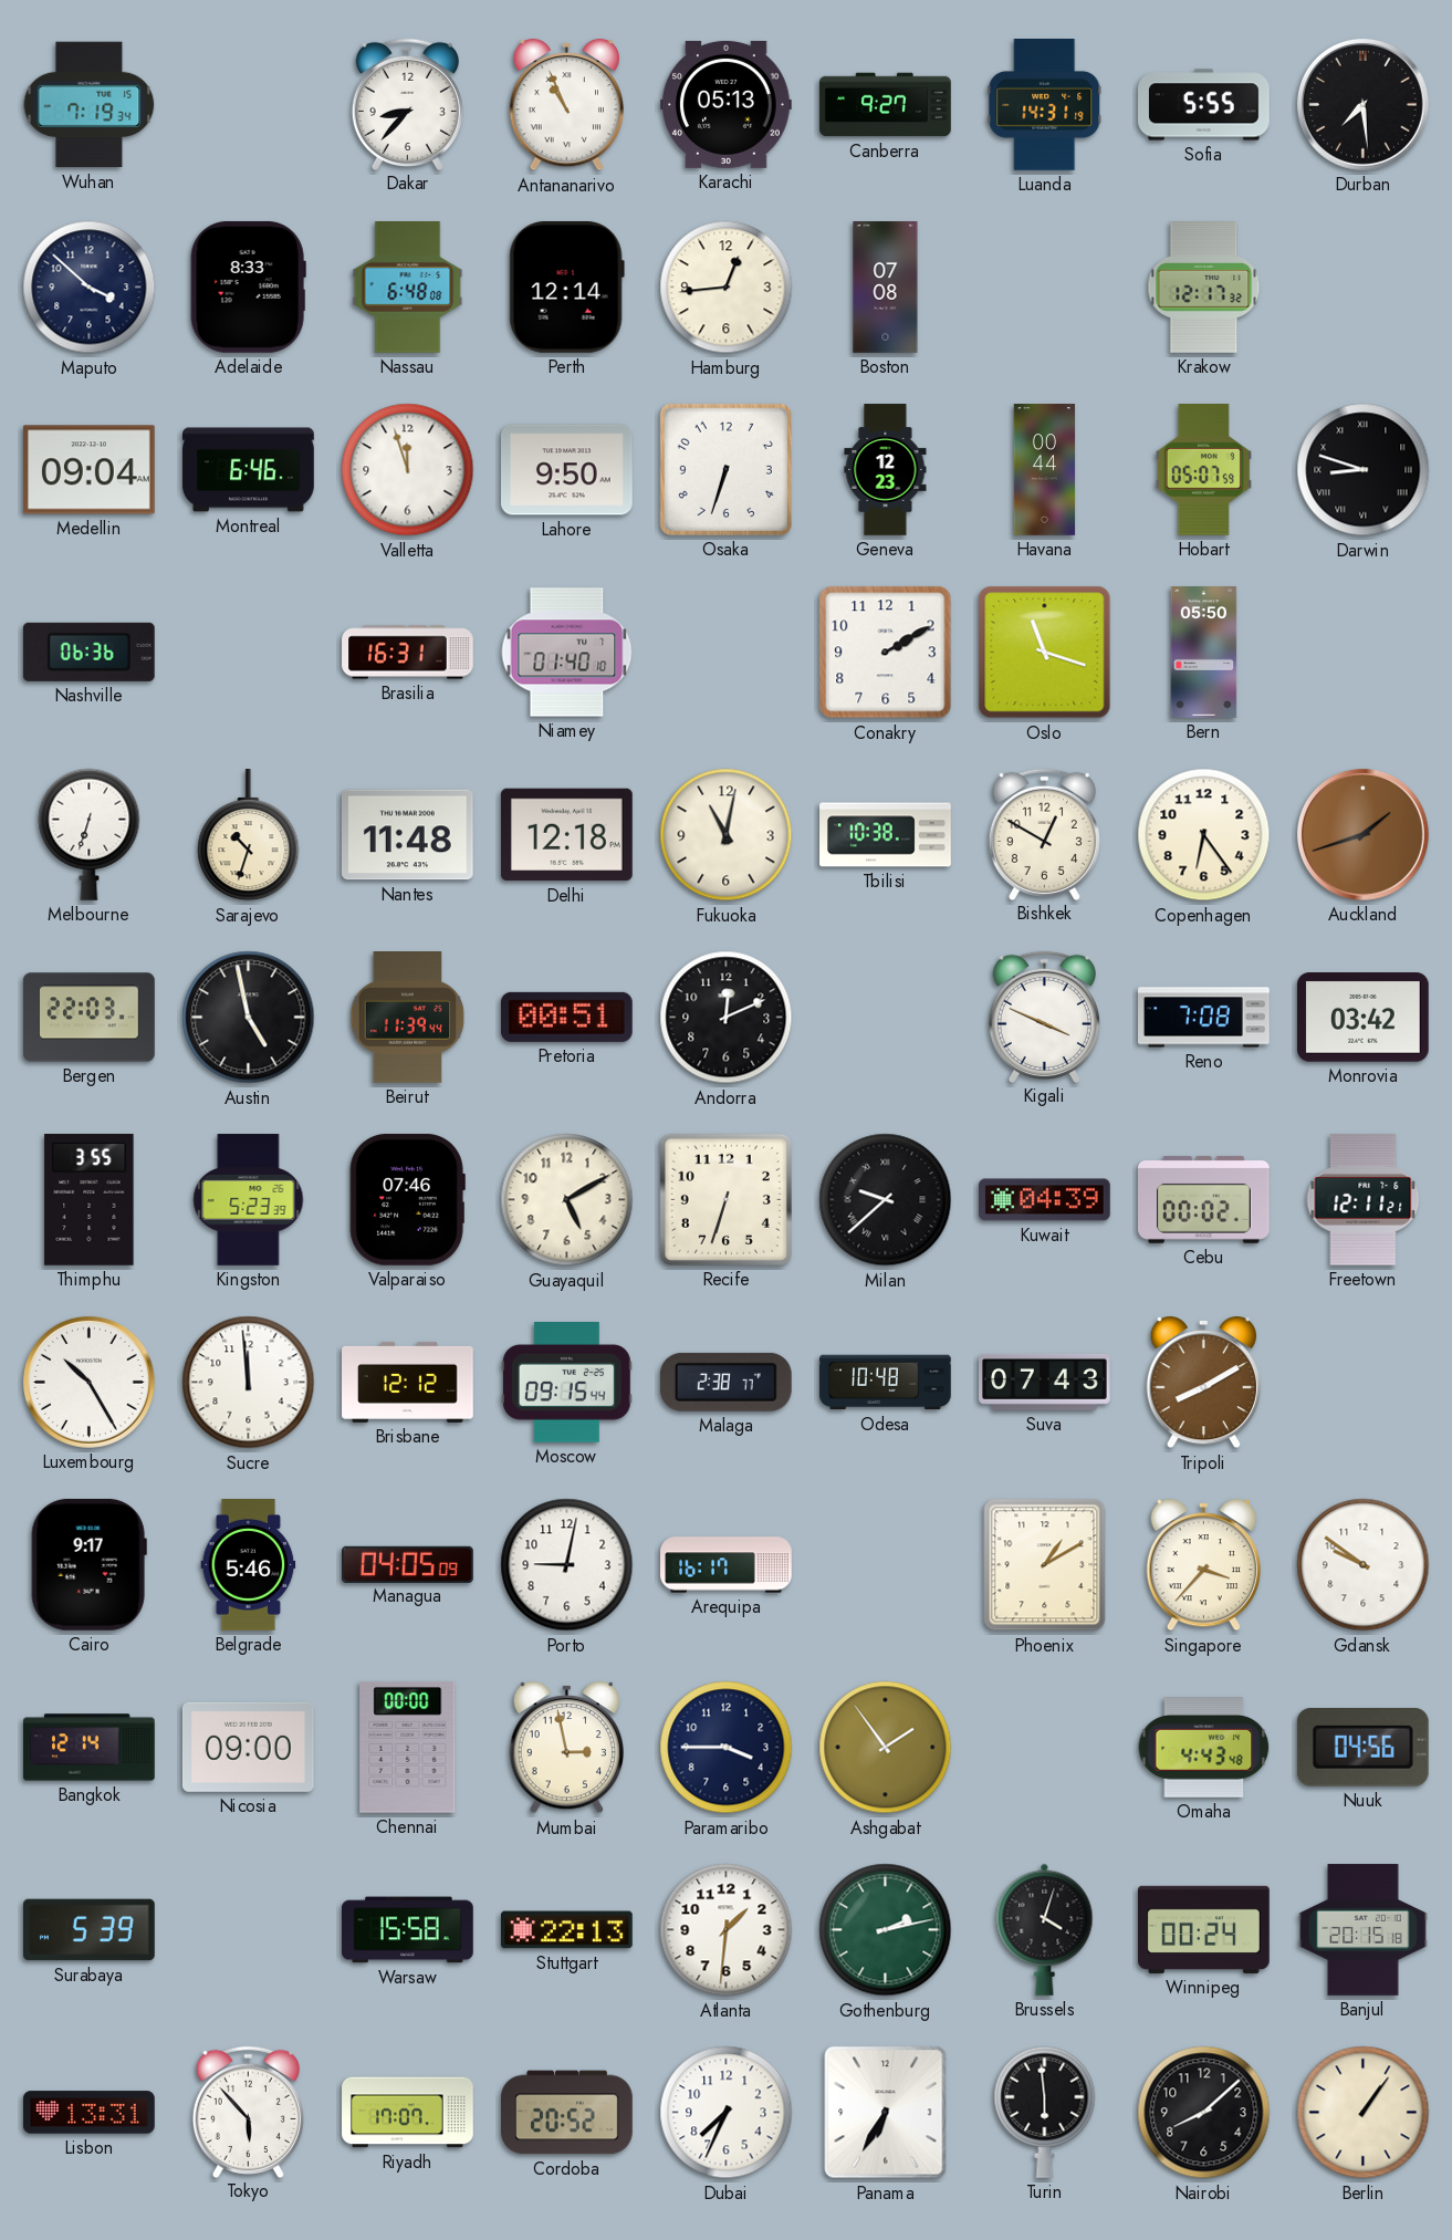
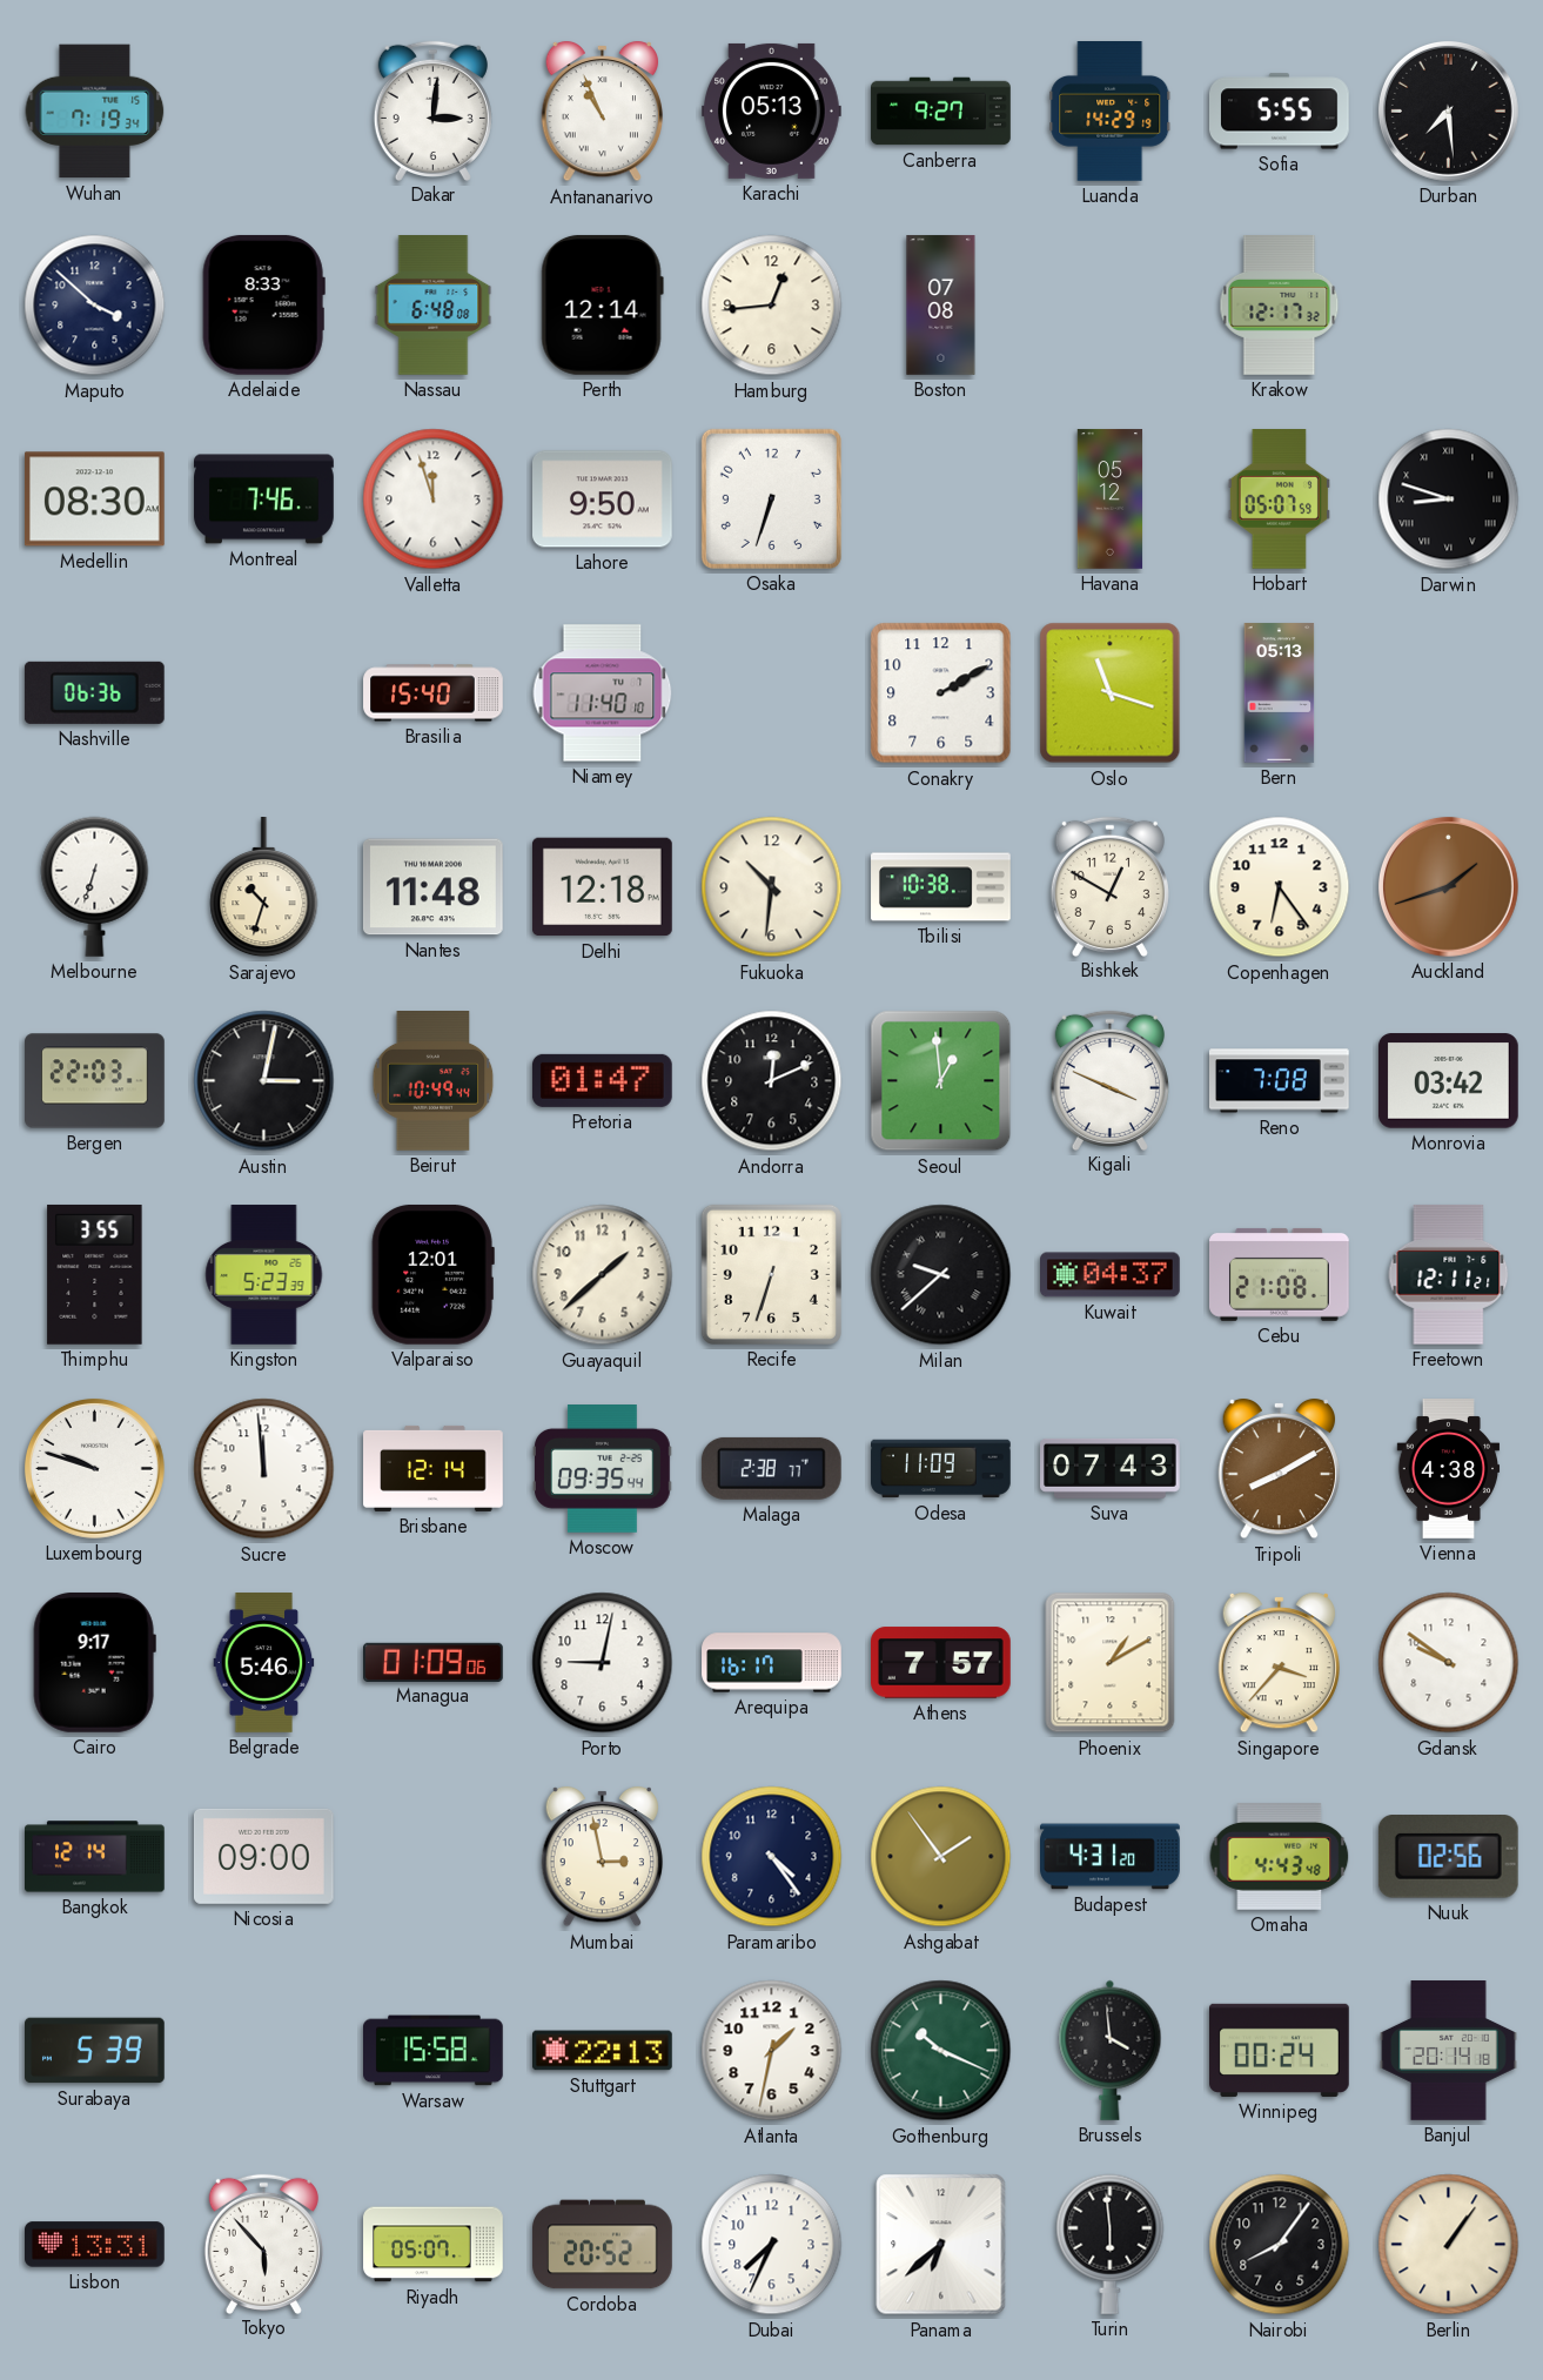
Dakar: 8:37 -> 3:01
Luanda: 14:31 -> 14:29
Medellin: 09:04 -> 08:30
Montreal: 6:46 -> 7:46
Geneva: 12:23 -> none
Havana: 00:44 -> 05:12
Brasilia: 16:31 -> 15:40
Niamey: 01:40 -> 11:40
Bern: 05:50 -> 05:13
Fukuoka: 11:02 -> 10:31
Austin: 4:58 -> 3:02
Beirut: 11:39 -> 10:49
Pretoria: 00:51 -> 01:47
Seoul: none -> 12:59
Valparaiso: 07:46 -> 12:01
Guayaquil: 5:10 -> 1:38
Kuwait: 04:39 -> 04:37
Cebu: 00:02 -> 21:08
Luxembourg: 10:25 -> 9:48
Brisbane: 12:12 -> 12:14
Moscow: 09:15 -> 09:35
Odesa: 10:48 -> 11:09
Vienna: none -> 4:38
Managua: 04:05 -> 01:09
Athens: none -> 7:57
Chennai: 00:00 -> none
Paramaribo: 3:45 -> 4:24
Budapest: none -> 4:31
Nuuk: 04:56 -> 02:56
Atlanta: 1:31 -> 1:32
Gothenburg: 2:13 -> 10:19
Brussels: 4:03 -> 3:59
Banjul: 20:15 -> 20:14
Riyadh: 17:07 -> 05:07
Panama: 6:35 -> 6:38
Nairobi: 8:08 -> 8:06
